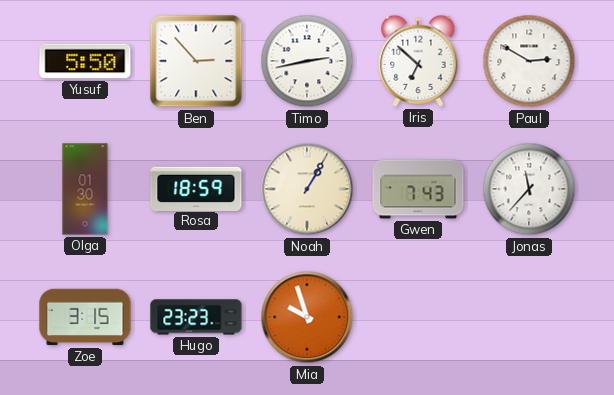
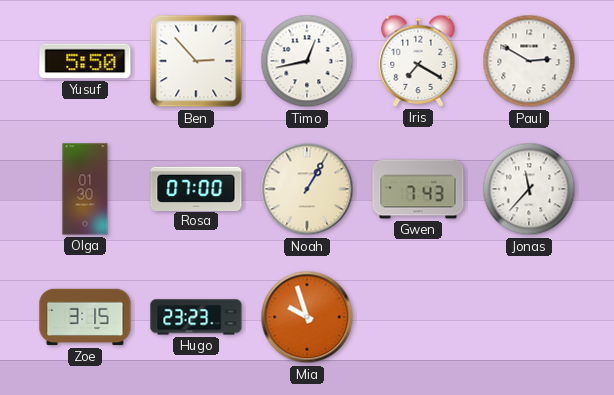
Timo: 2:43 -> 12:43
Iris: 6:52 -> 7:20
Rosa: 18:59 -> 07:00
